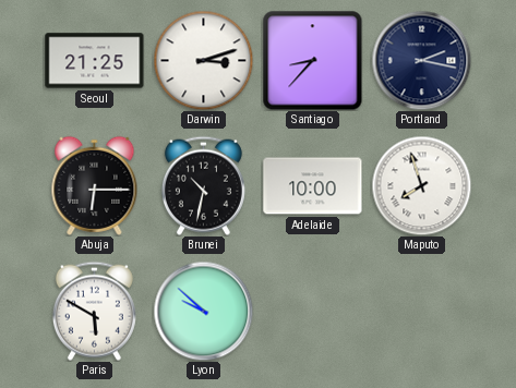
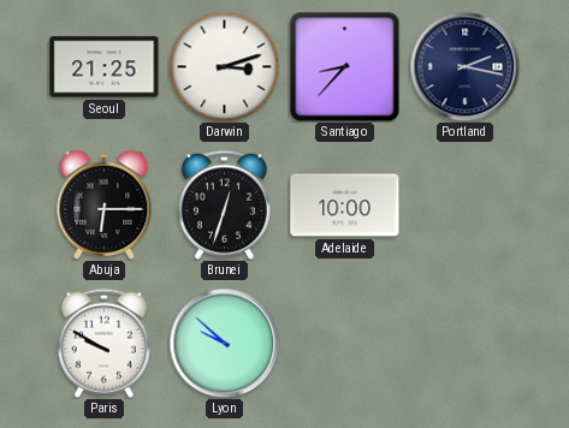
Brunei: 10:32 -> 12:33
Maputo: 7:57 -> none
Paris: 5:50 -> 9:50
